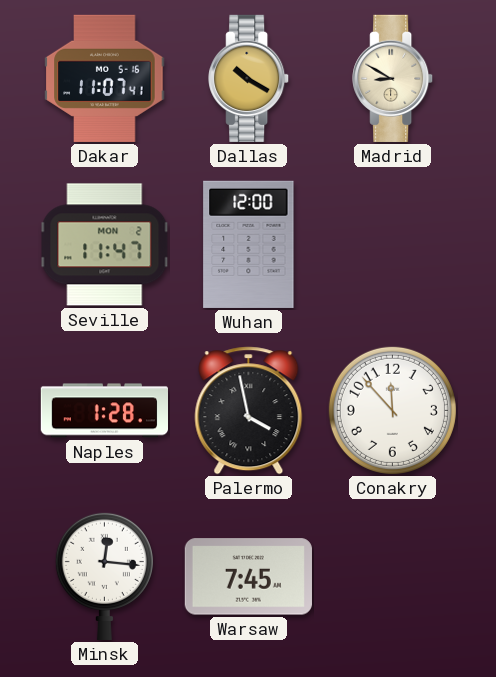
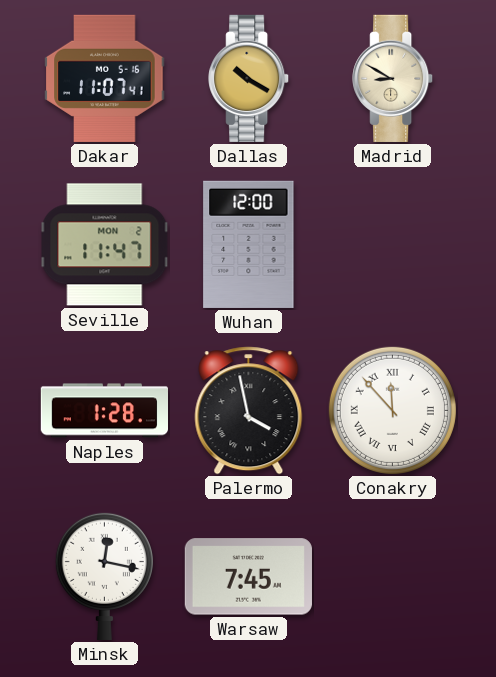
Conakry numerals: Arabic -> Roman
Minsk: 12:16 -> 12:17
